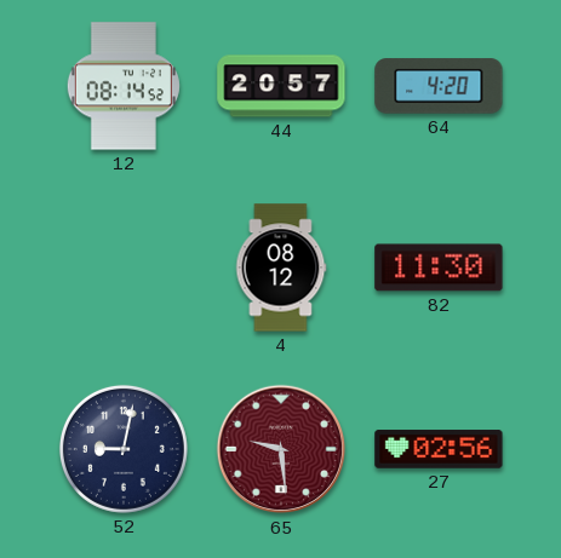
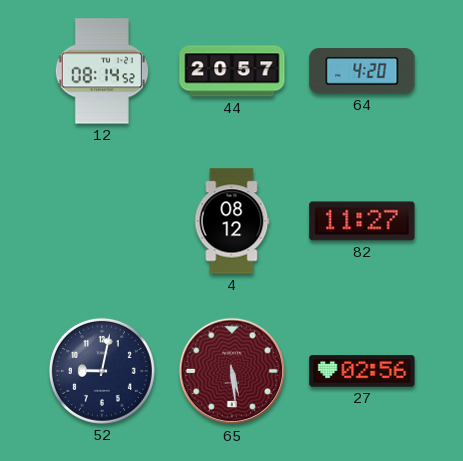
82: 11:30 -> 11:27
65: 9:29 -> 5:29
